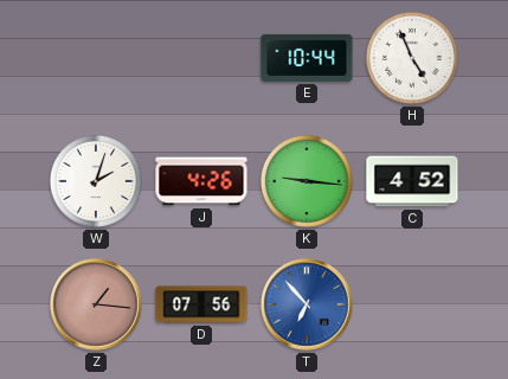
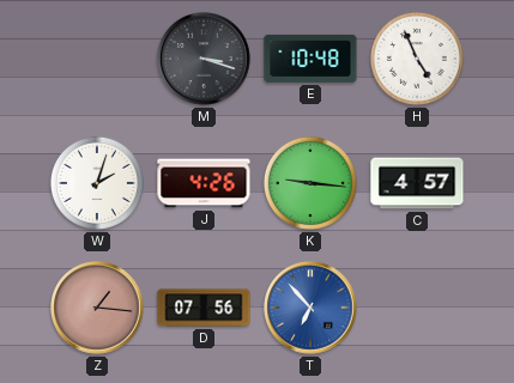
M: none -> 3:18
E: 10:44 -> 10:48
C: 4:52 -> 4:57
